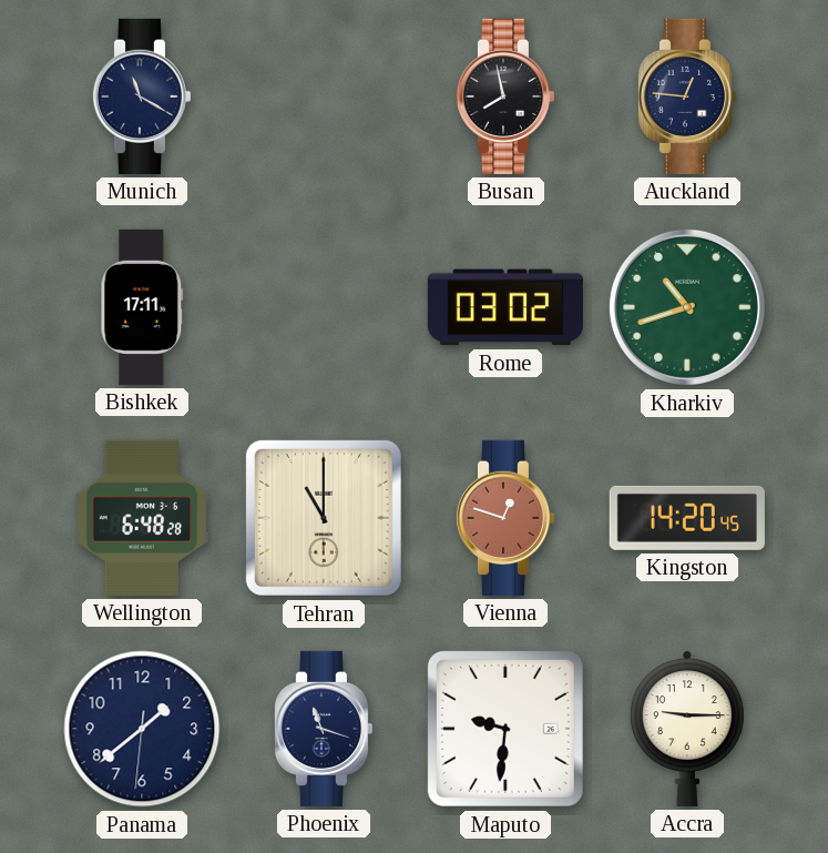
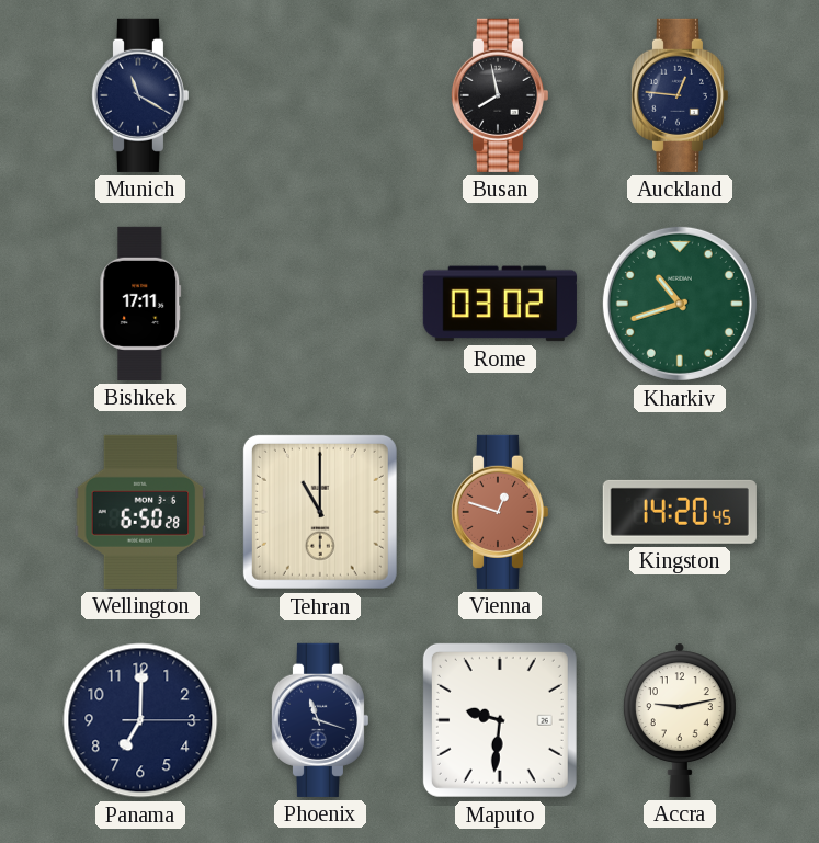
Wellington: 6:48 -> 6:50
Panama: 1:38 -> 7:00
Accra: 9:15 -> 9:13
